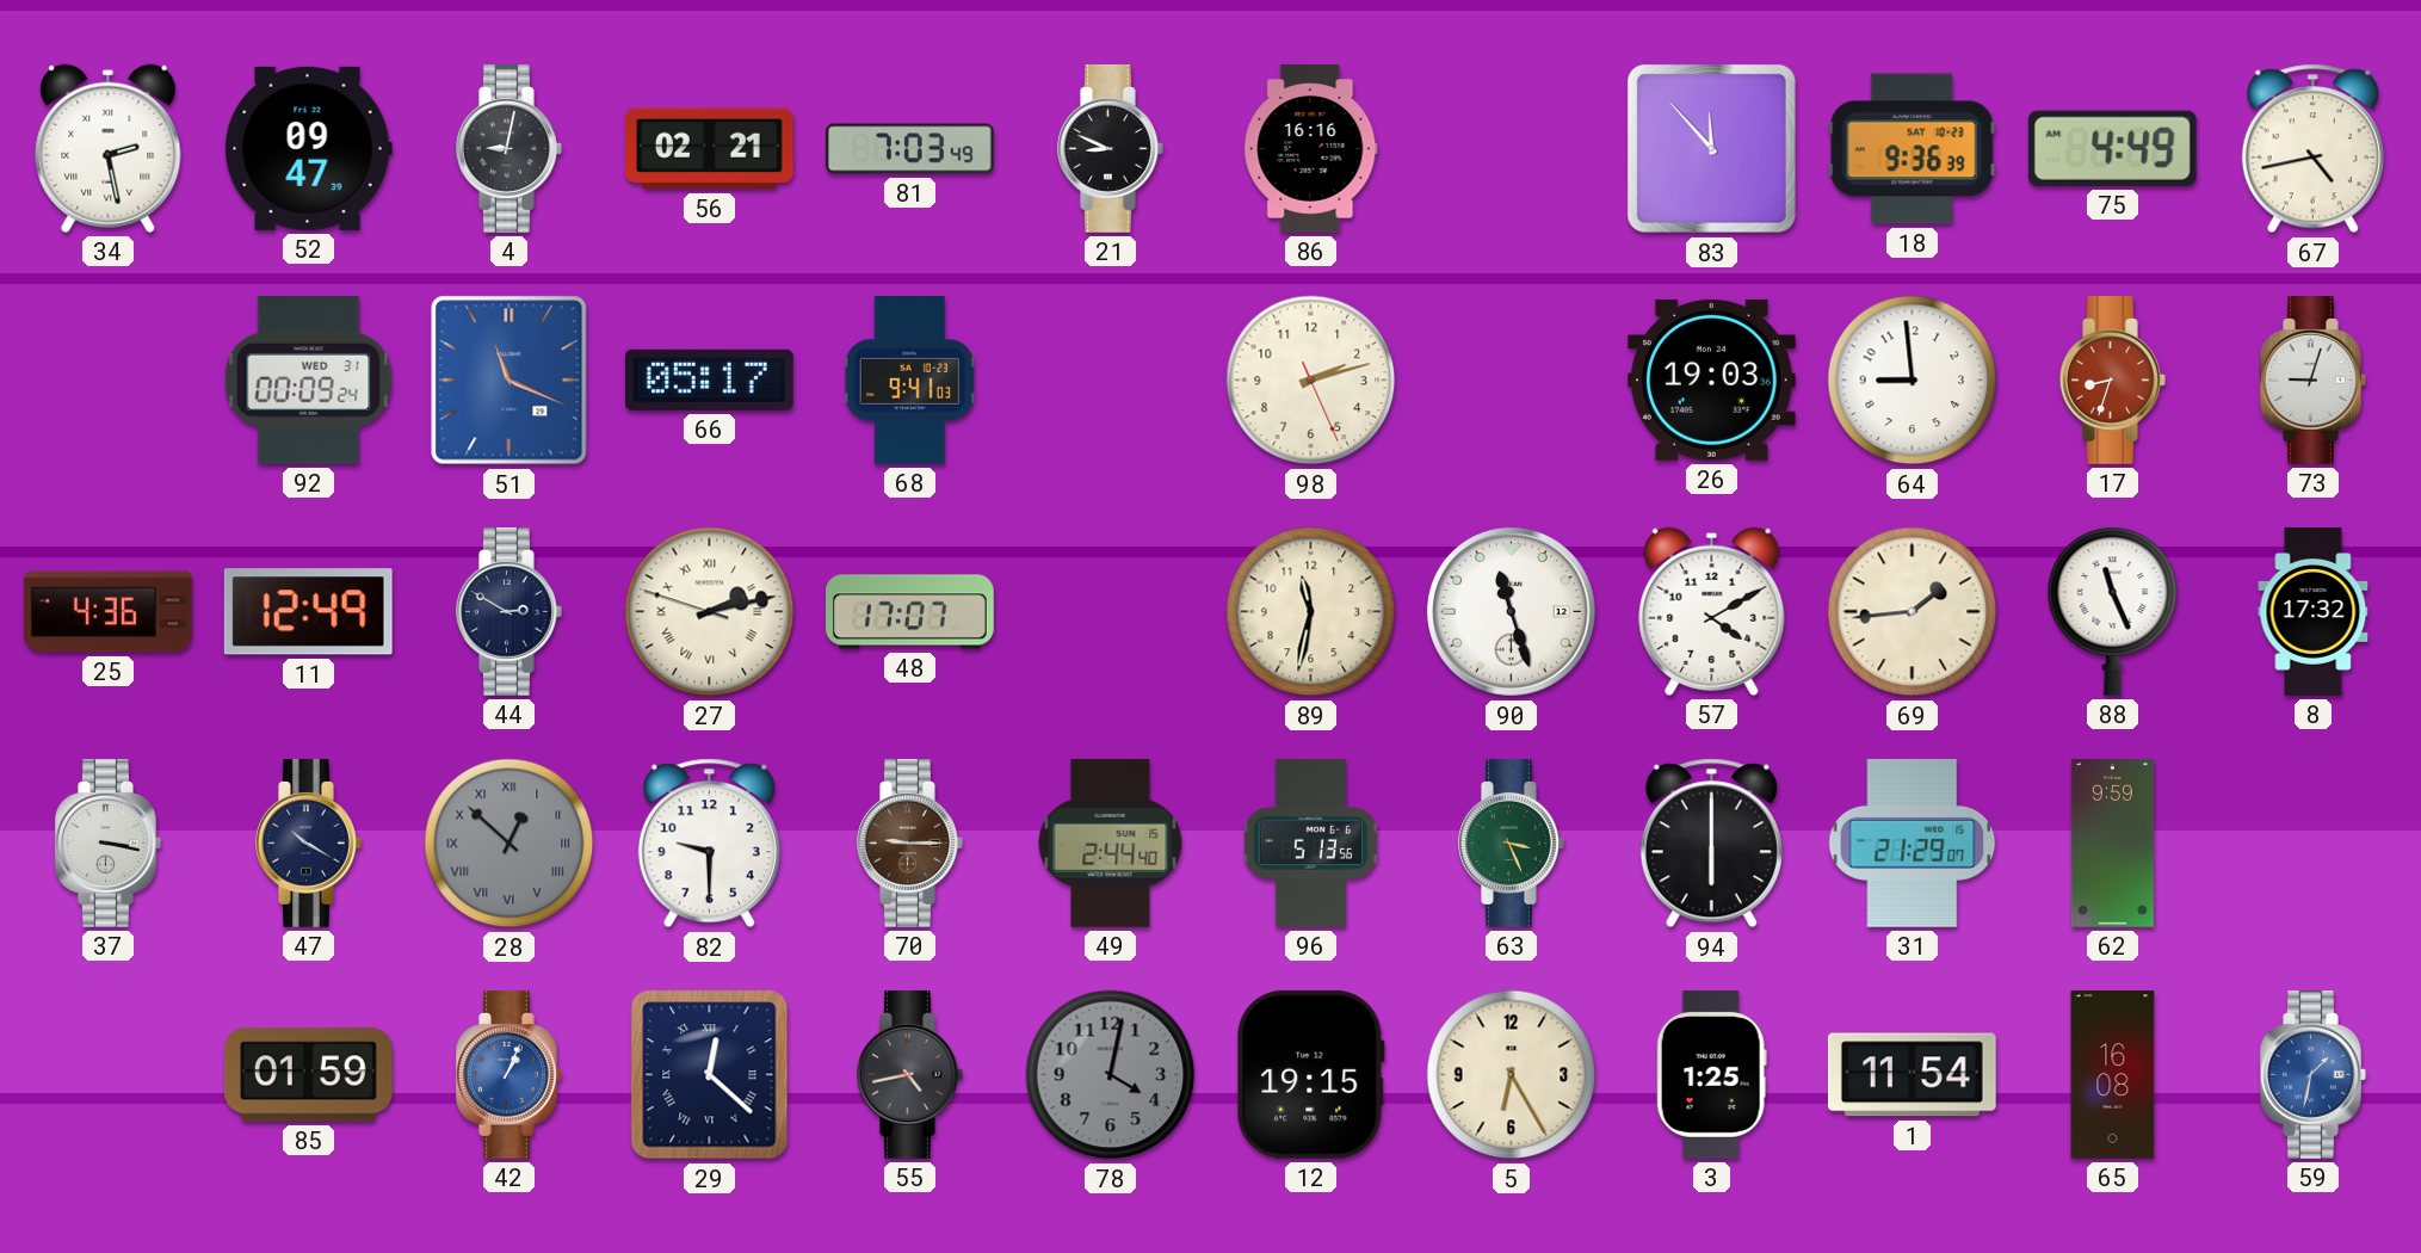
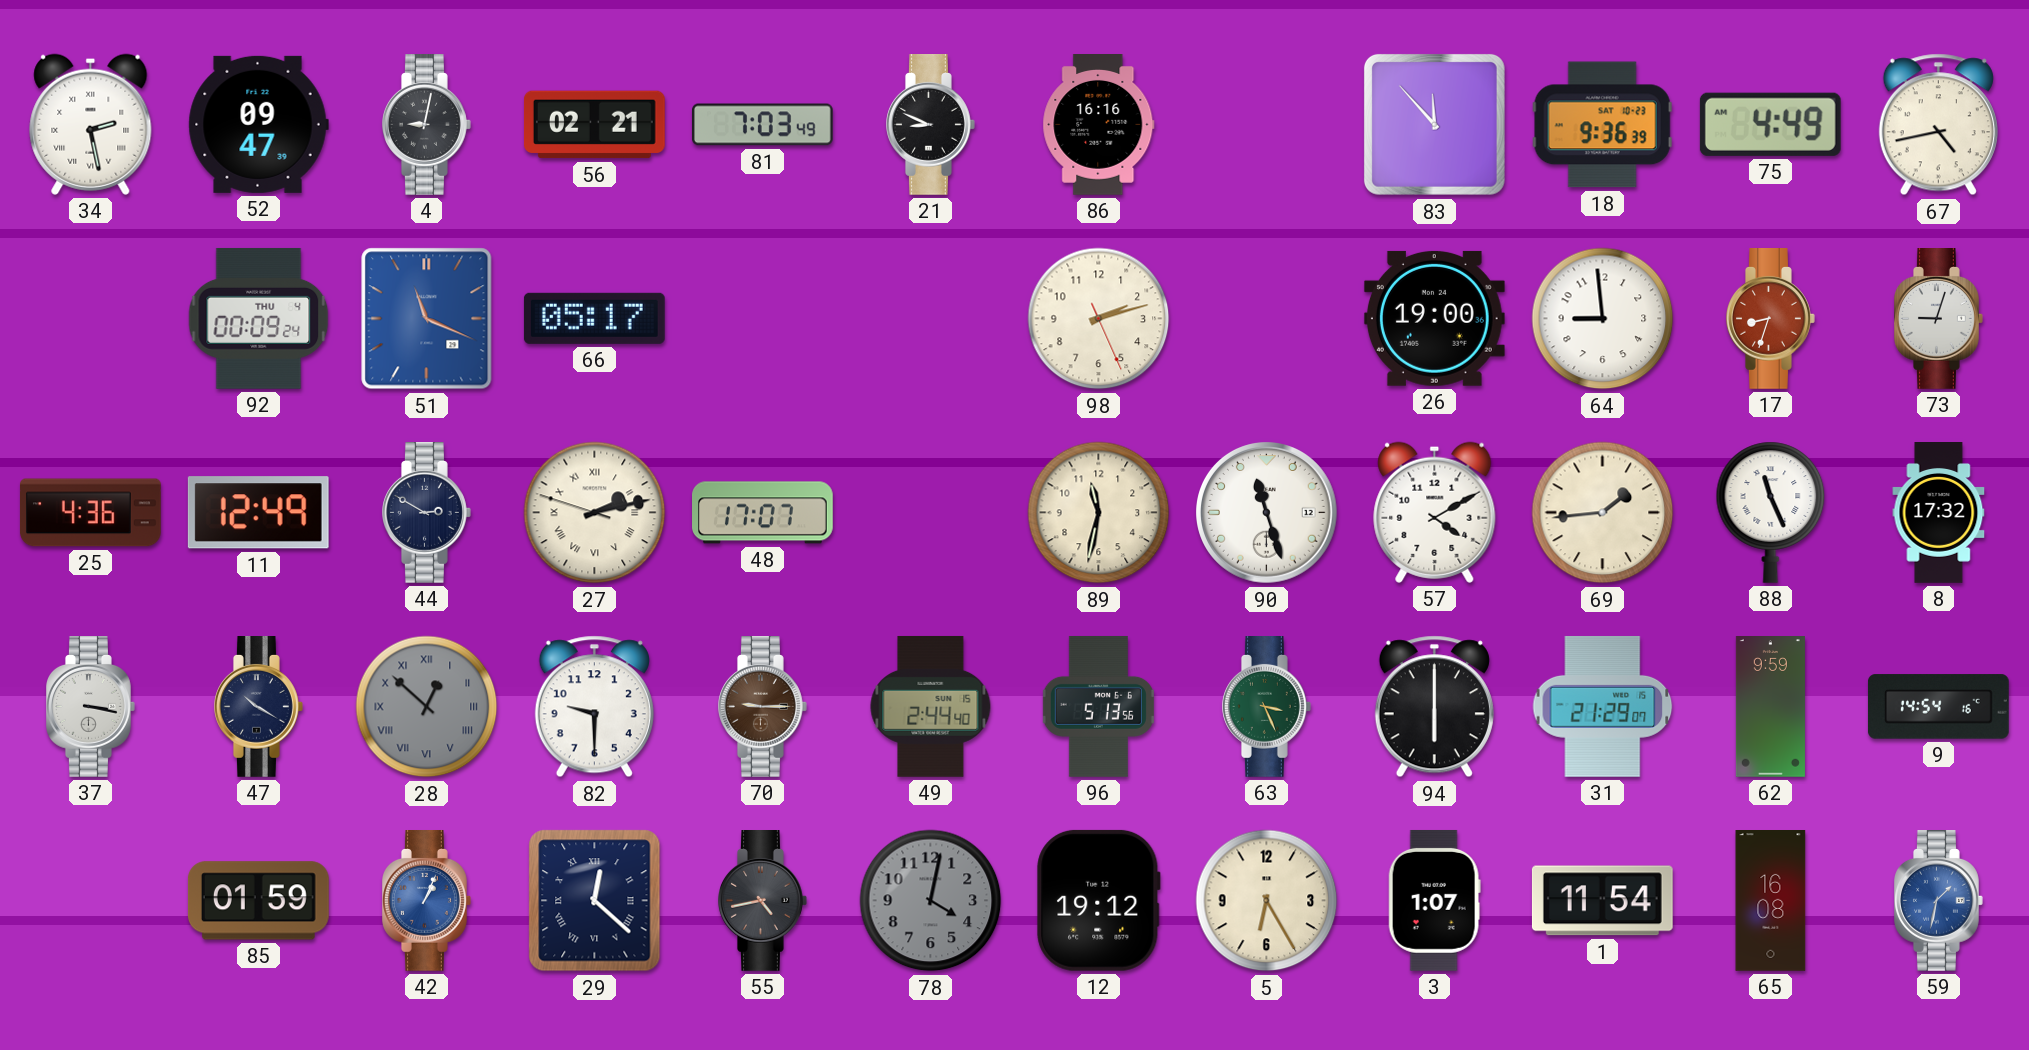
92 date: WED 31 -> THU 4
68: 9:41 -> none
26: 19:03 -> 19:00
9: none -> 14:54
12: 19:15 -> 19:12
3: 1:25 -> 1:07
